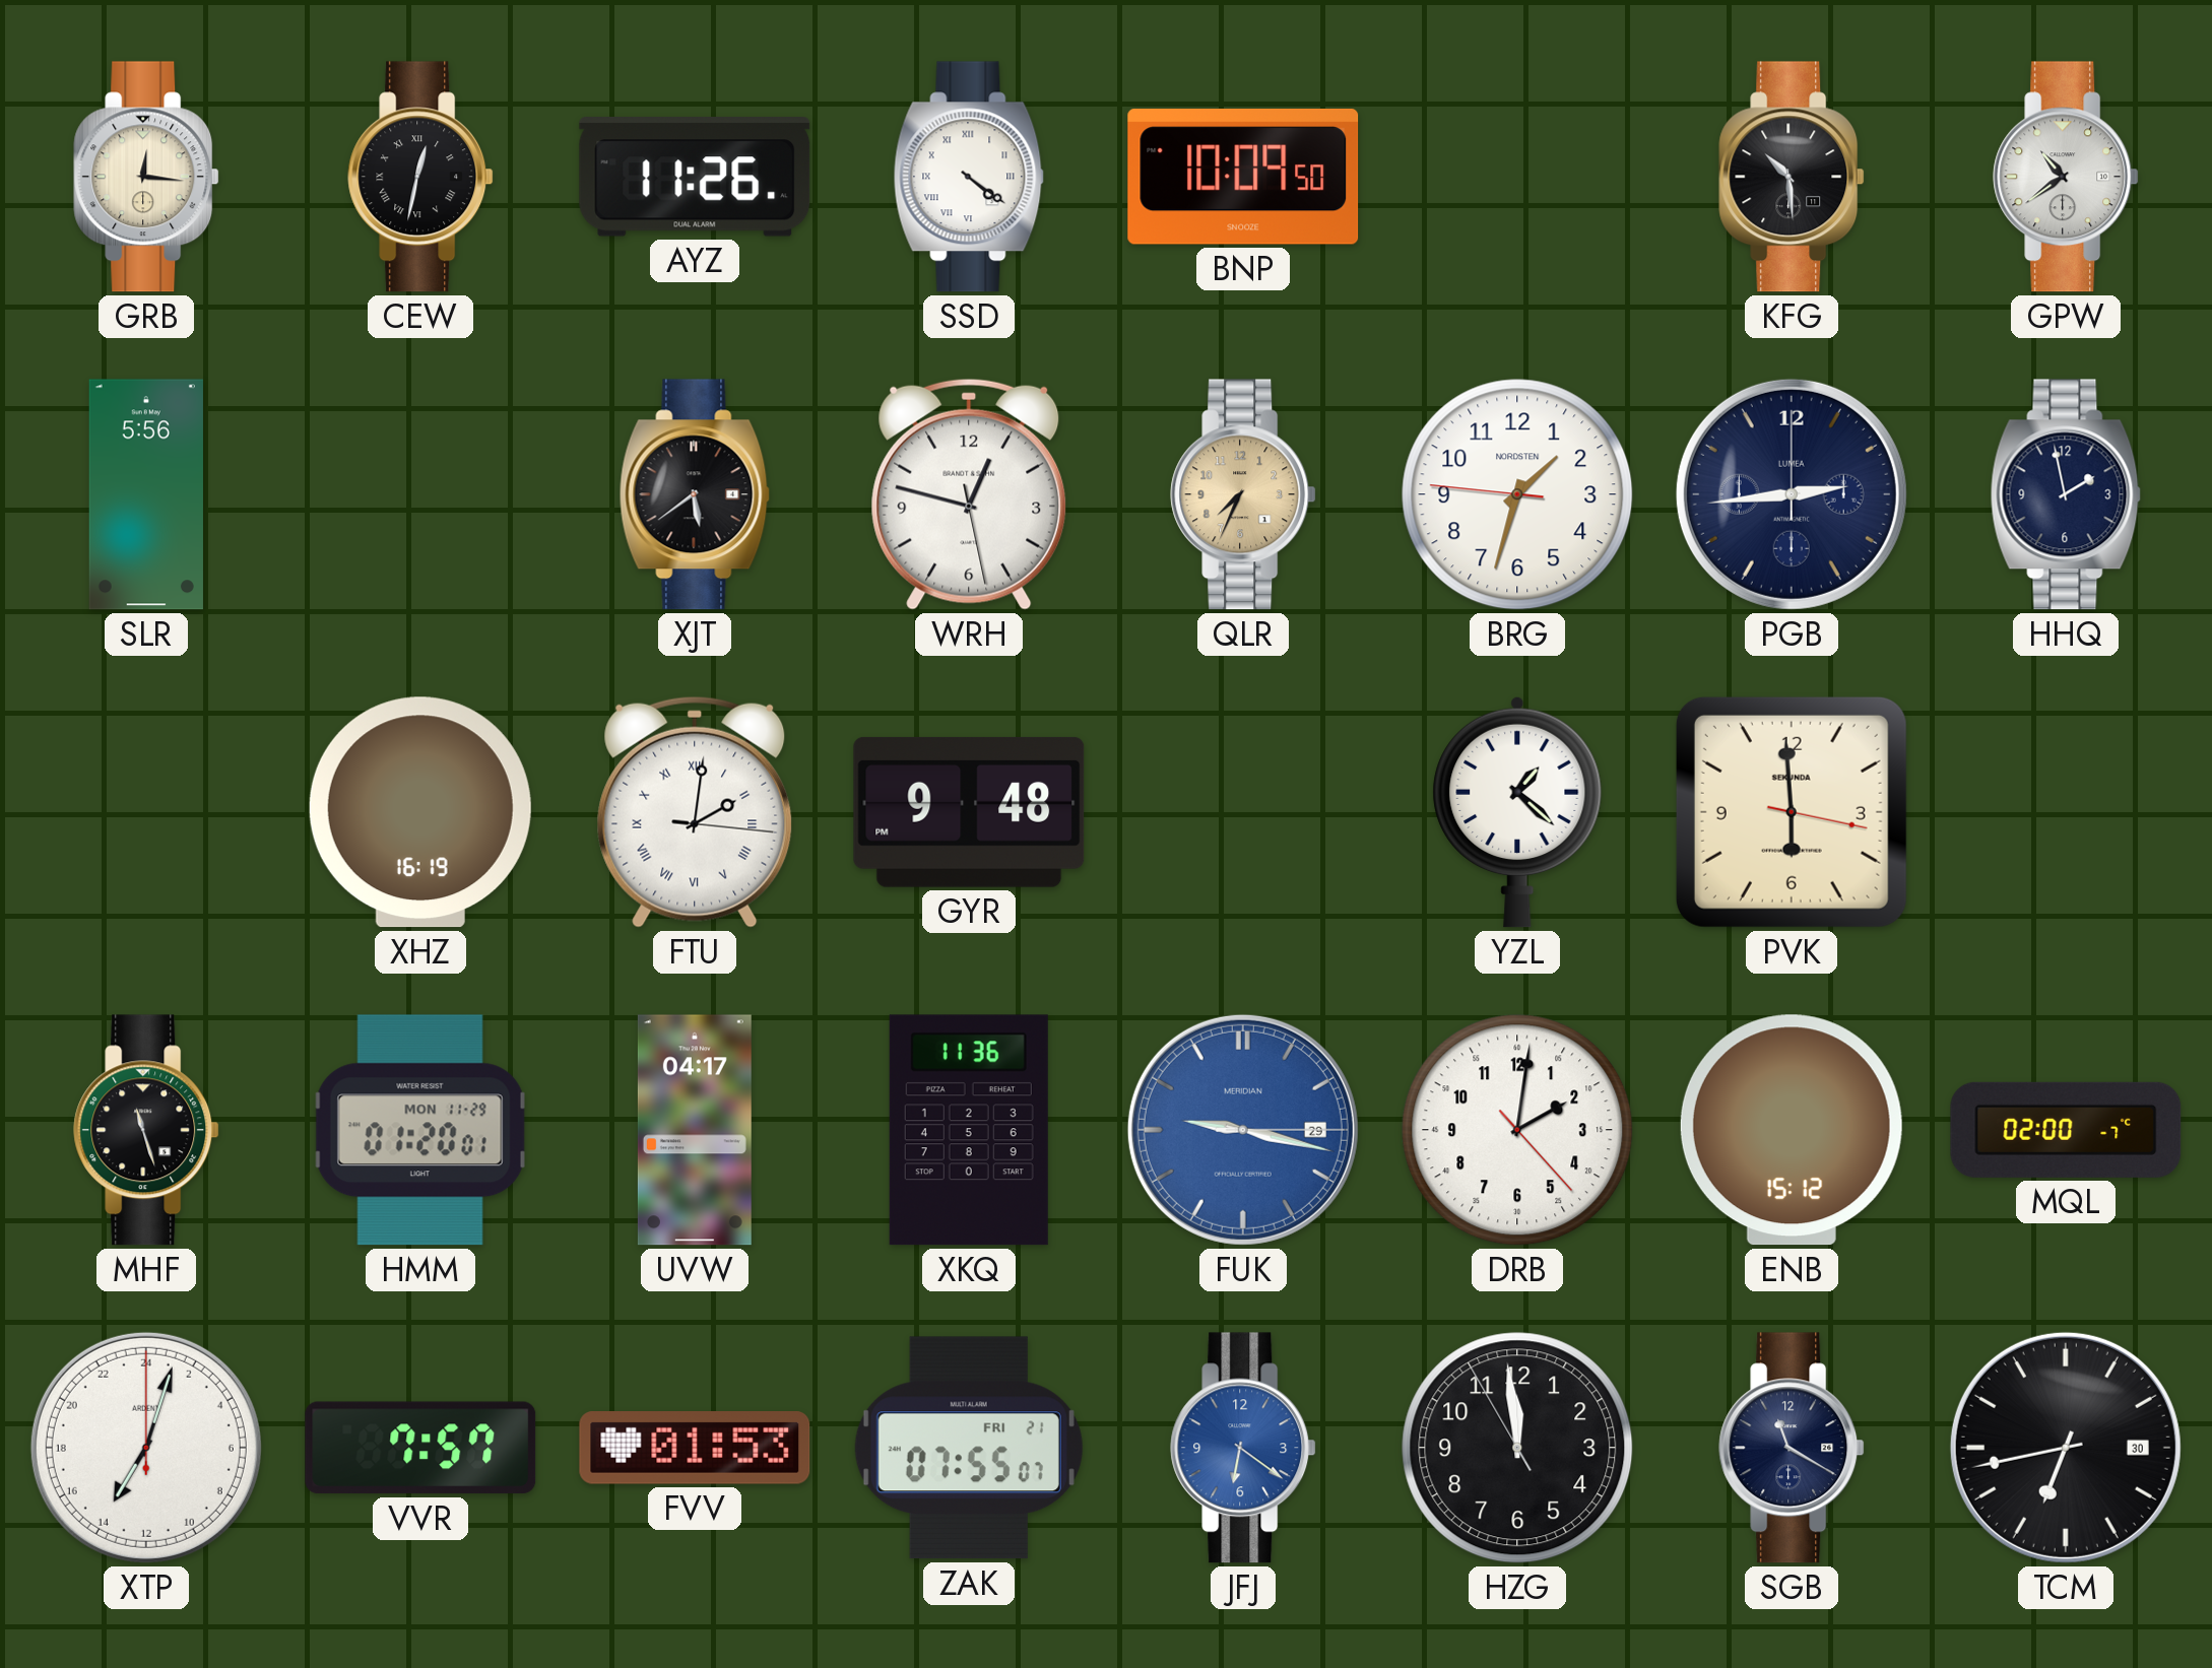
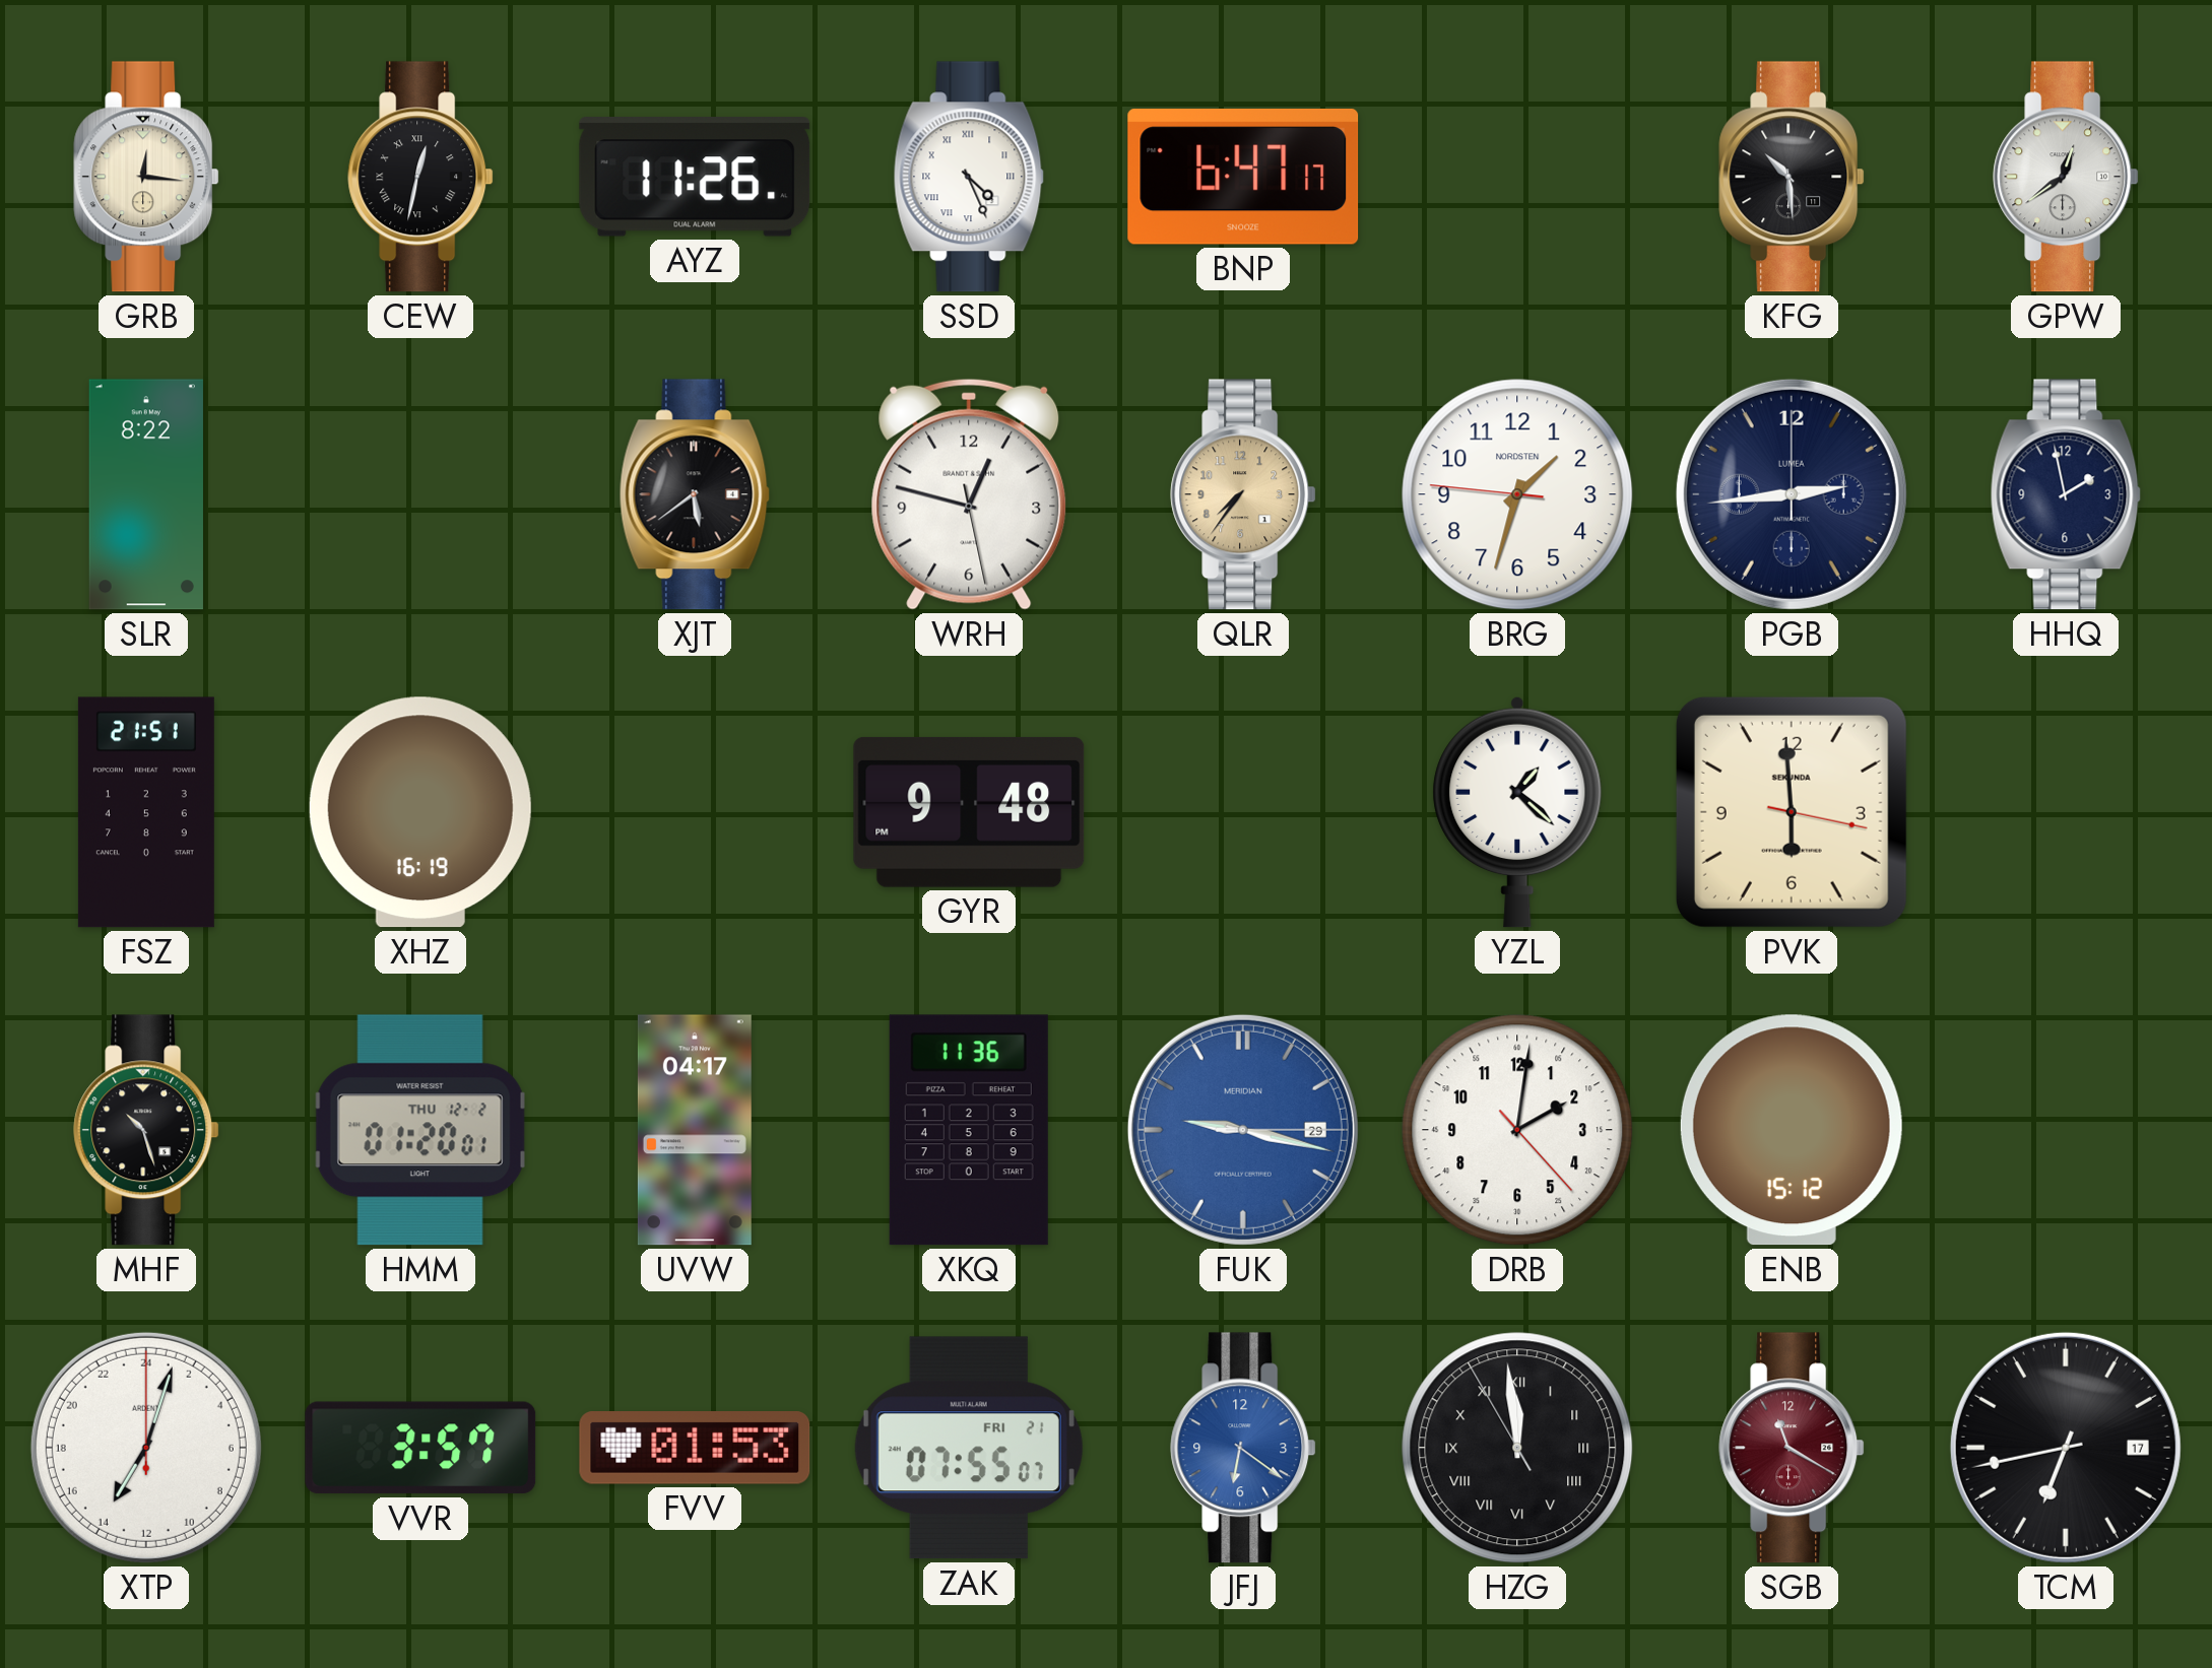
SSD: 4:21 -> 4:26
BNP: 10:09 -> 6:47
GPW: 10:39 -> 12:39
SLR: 5:56 -> 8:22
QLR: 7:34 -> 7:36
FSZ: none -> 21:51
FTU: 2:01 -> none
MHF: 11:27 -> 10:27
HMM date: MON 11-29 -> THU 12-2
MQL: 02:00 -> none
VVR: 7:57 -> 3:57
HZG numerals: Arabic -> Roman
SGB dial: navy -> burgundy
TCM date: 30 -> 17
